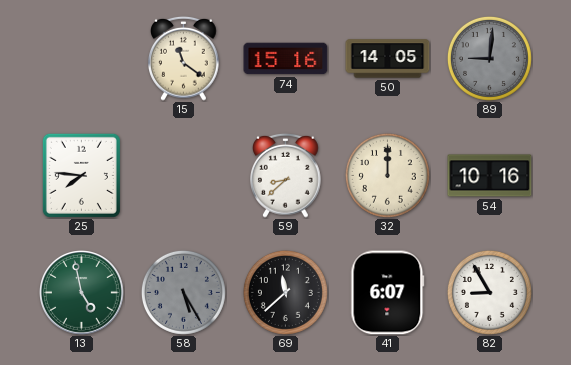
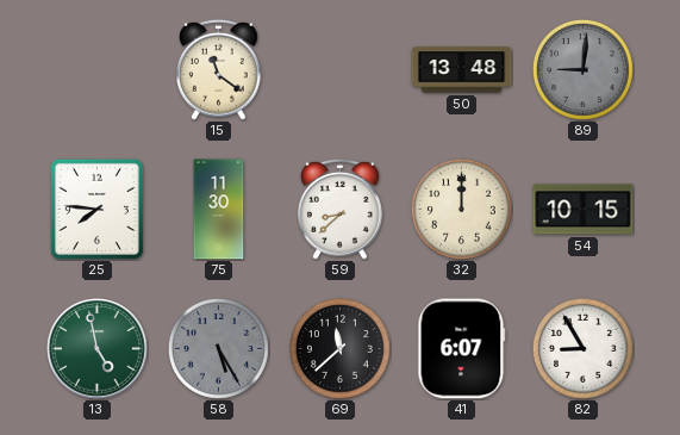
74: 15:16 -> none
50: 14:05 -> 13:48
75: none -> 11:30
54: 10:16 -> 10:15
